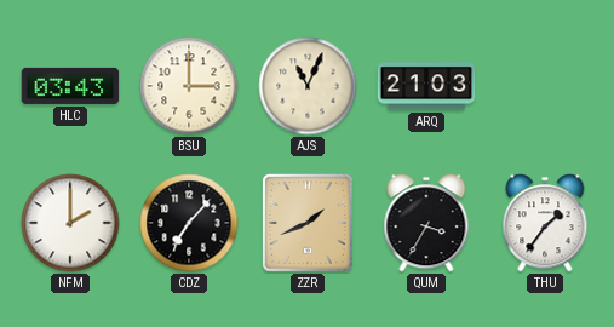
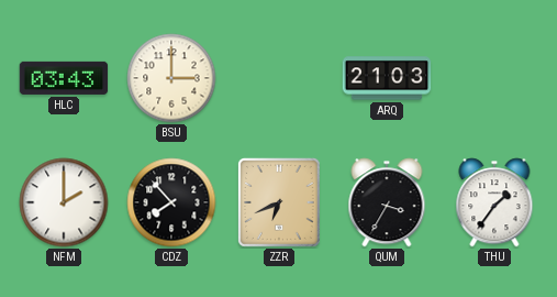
AJS: 11:04 -> none
CDZ: 7:07 -> 7:53
ZZR: 1:41 -> 6:41
